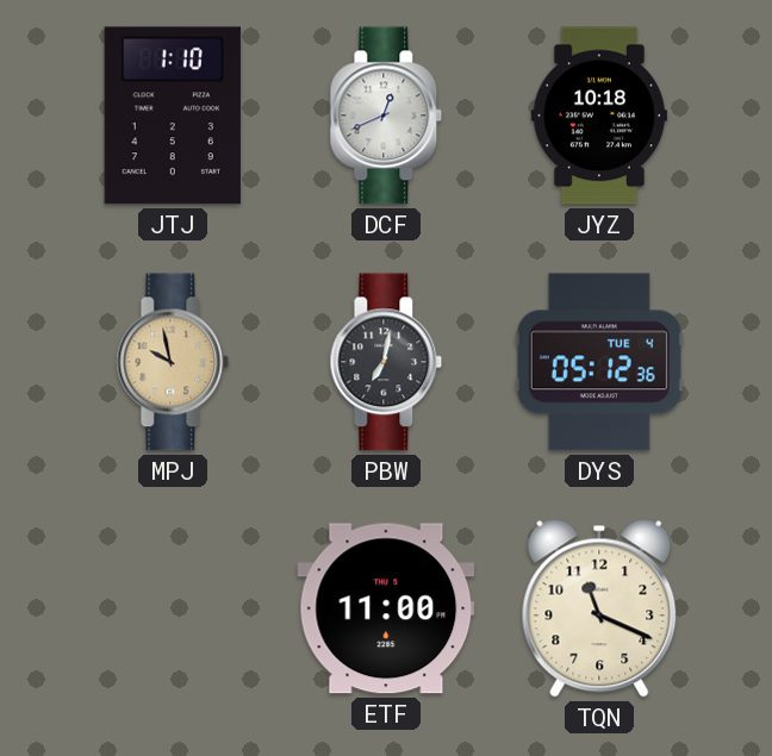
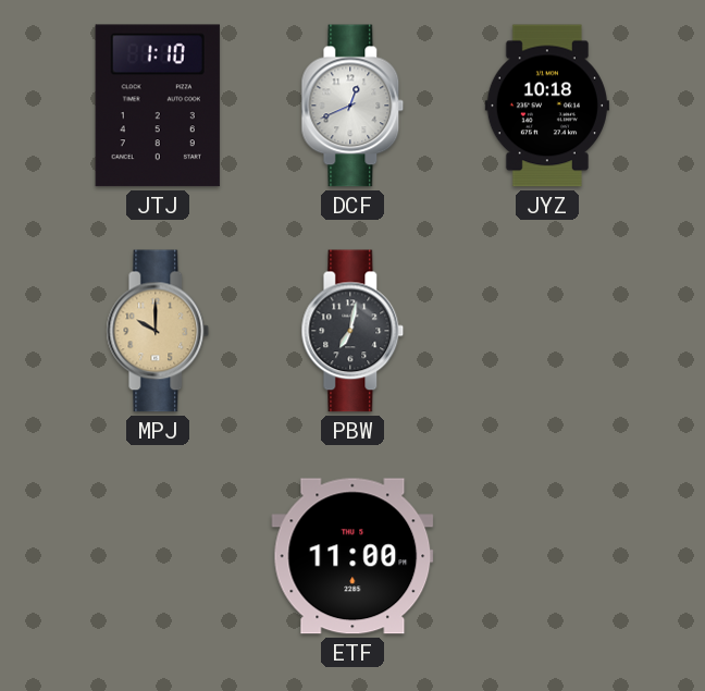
MPJ: 9:58 -> 10:00
DYS: 05:12 -> none
TQN: 11:19 -> none
